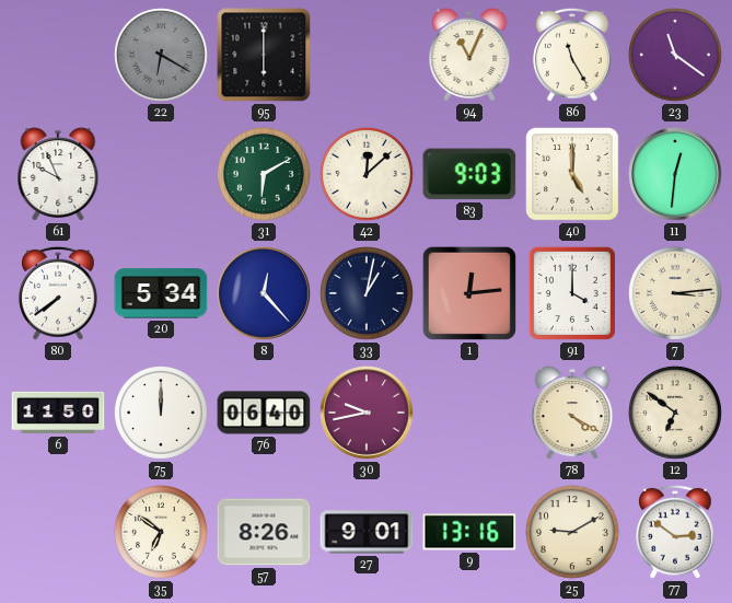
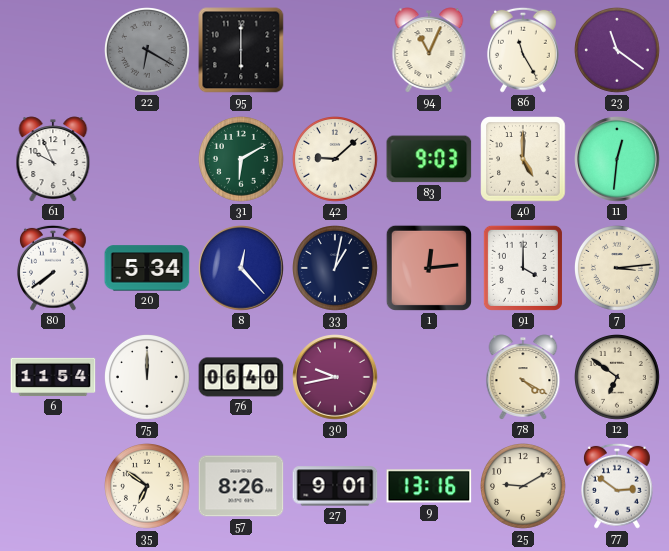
42: 12:08 -> 9:08
6: 11:50 -> 11:54
